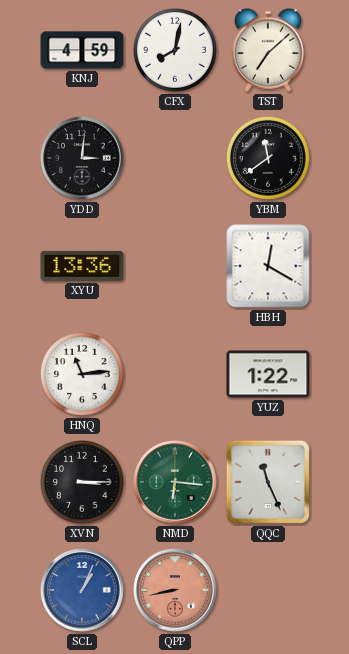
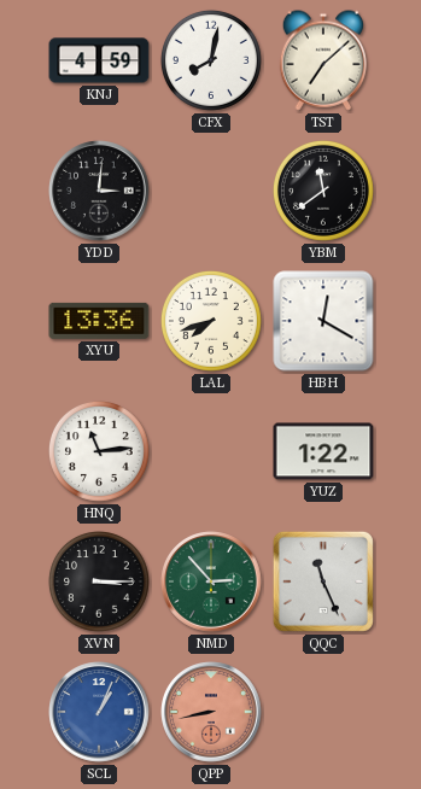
LAL: none -> 7:42
NMD: 6:16 -> 2:53
